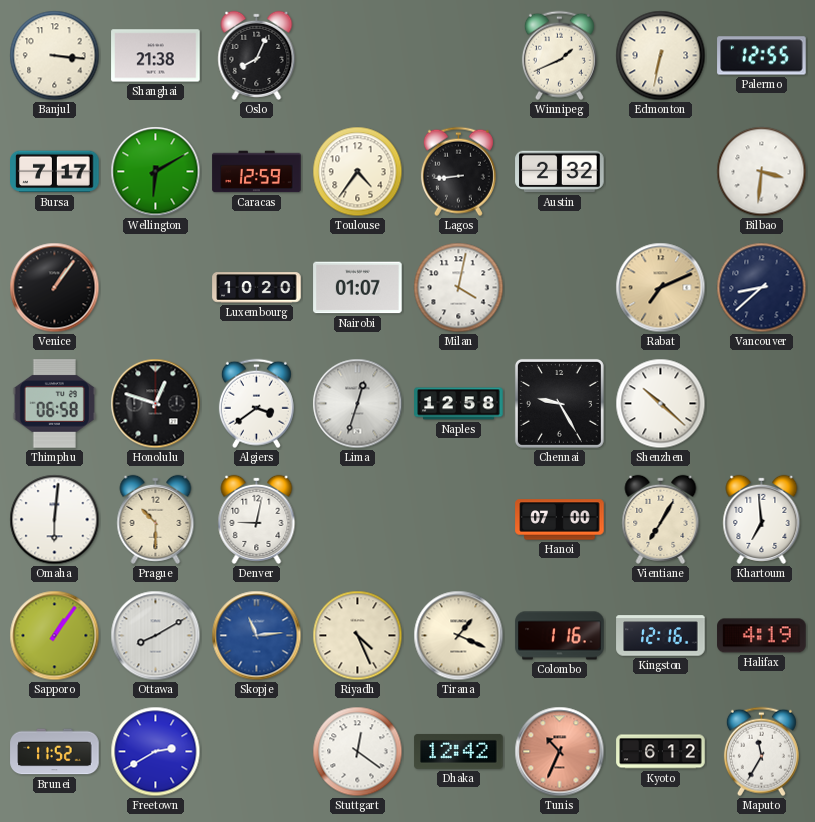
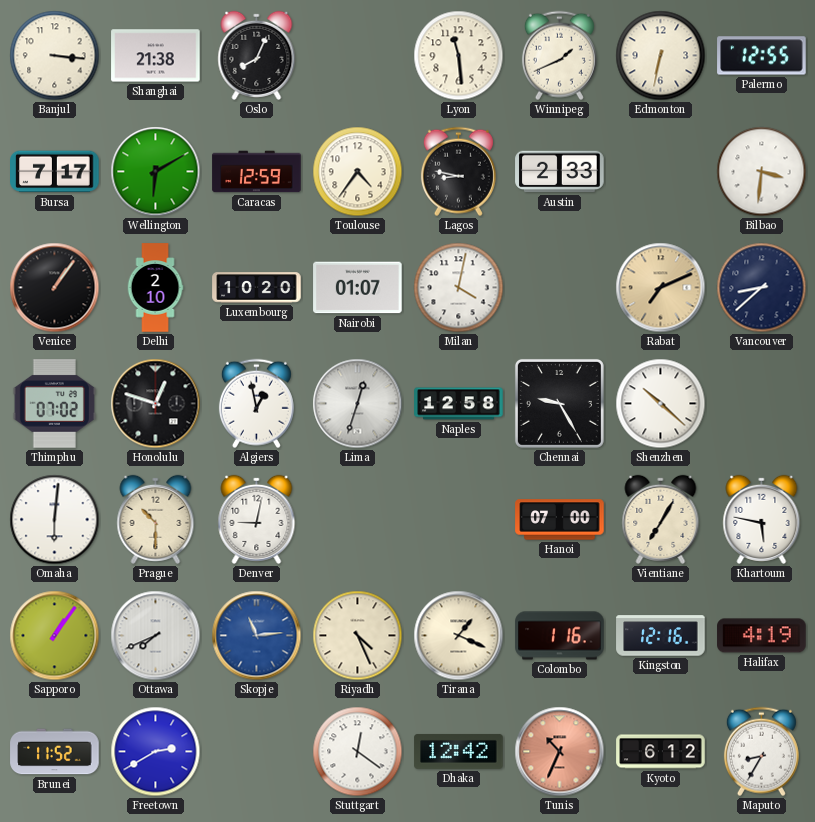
Lyon: none -> 11:29
Lagos: 8:44 -> 8:47
Austin: 2:32 -> 2:33
Delhi: none -> 2:10
Thimphu: 06:58 -> 07:02
Algiers: 3:39 -> 12:58
Khartoum: 6:59 -> 5:47
Ottawa: 8:10 -> 7:41
Maputo: 11:35 -> 8:35
